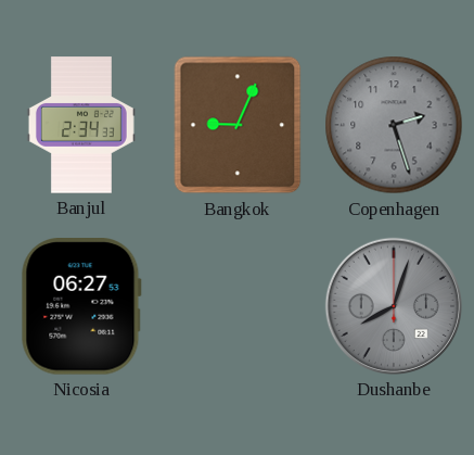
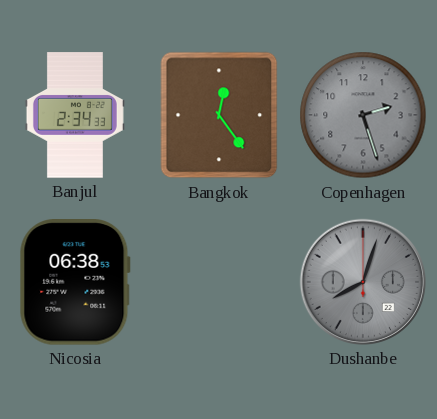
Bangkok: 9:04 -> 12:24
Nicosia: 06:27 -> 06:38
